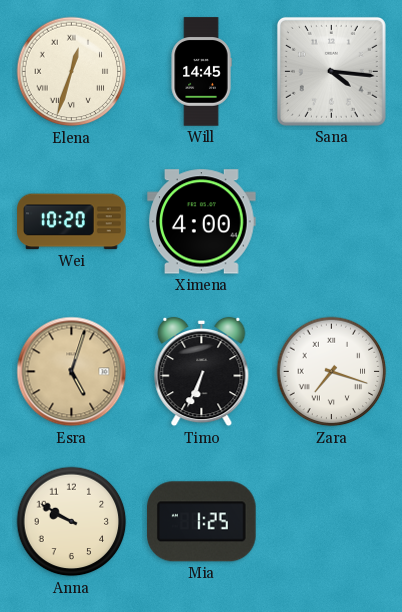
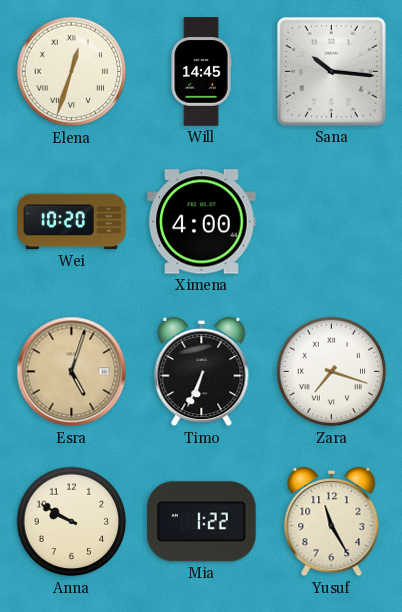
Sana: 4:16 -> 10:16
Mia: 1:25 -> 1:22
Yusuf: none -> 11:25
